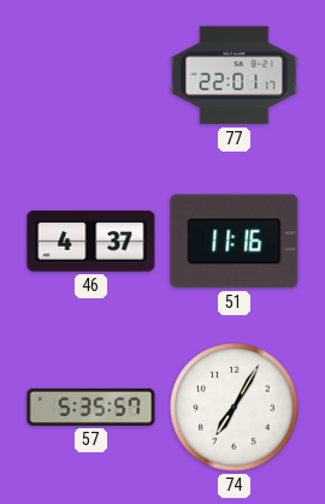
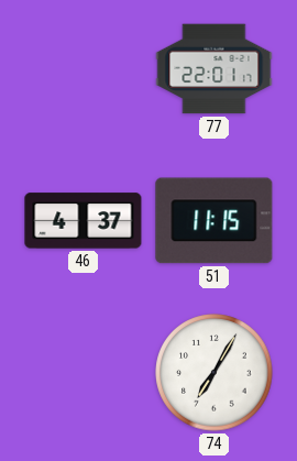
51: 11:16 -> 11:15
57: 5:35 -> none
